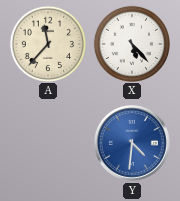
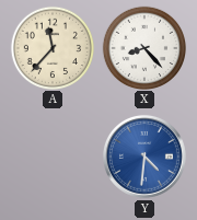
X: 5:23 -> 8:23
